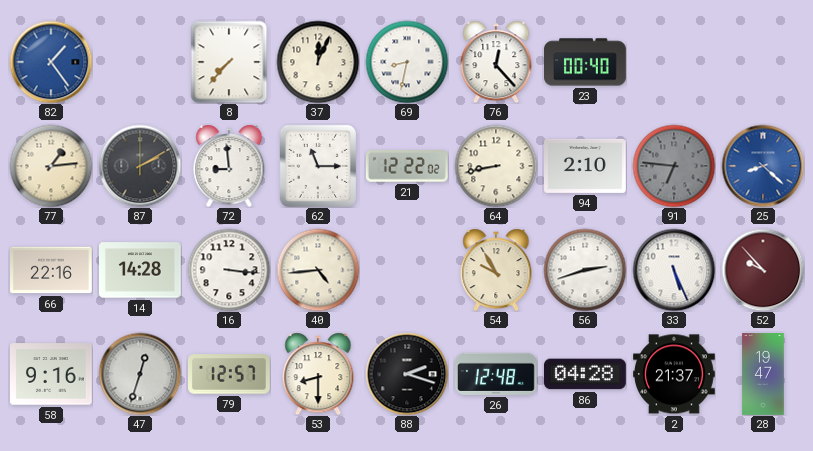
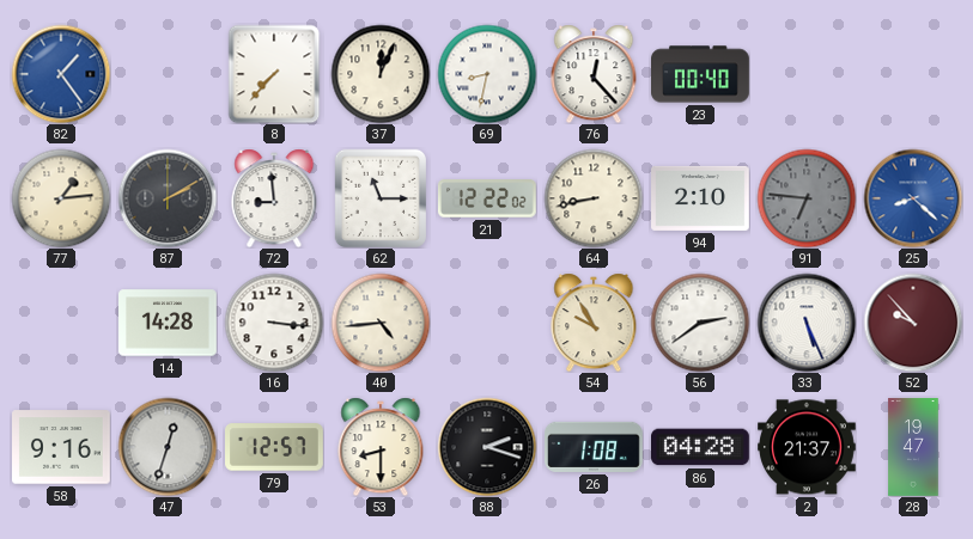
66: 22:16 -> none
56: 2:42 -> 2:39
26: 12:48 -> 1:08
